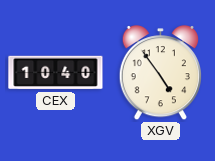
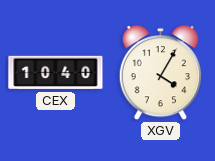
XGV: 4:54 -> 4:05
